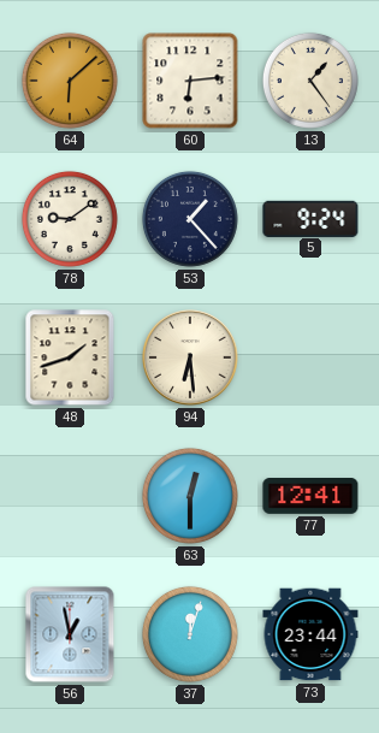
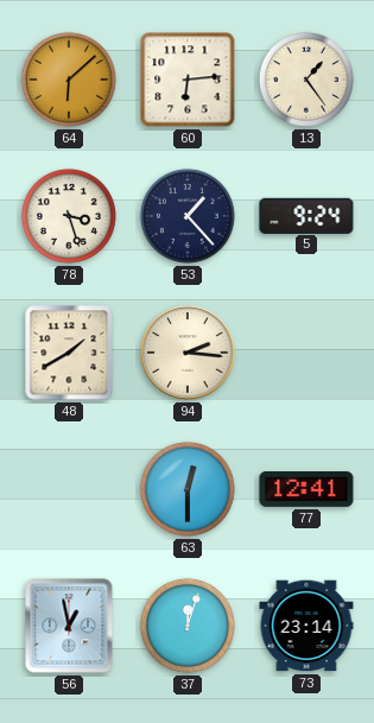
78: 9:09 -> 3:27
48: 1:42 -> 1:40
94: 6:29 -> 2:16
73: 23:44 -> 23:14
